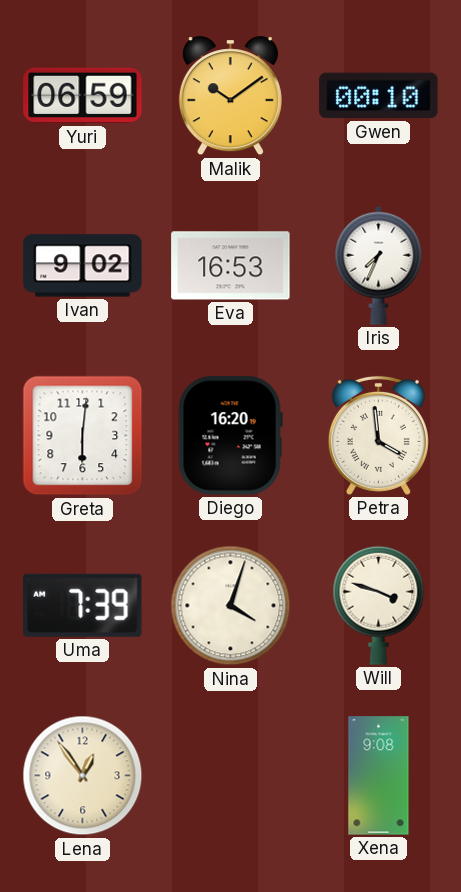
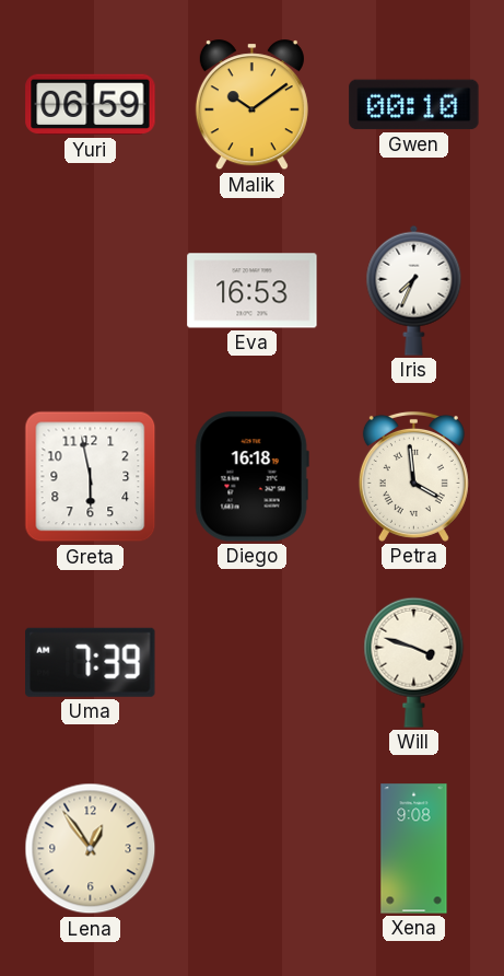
Ivan: 9:02 -> none
Greta: 6:01 -> 5:58
Diego: 16:20 -> 16:18
Nina: 4:03 -> none
